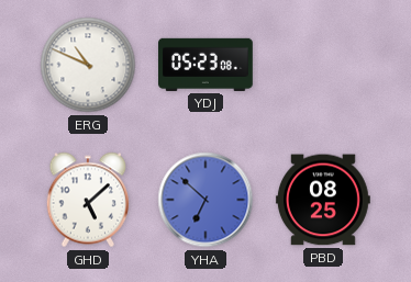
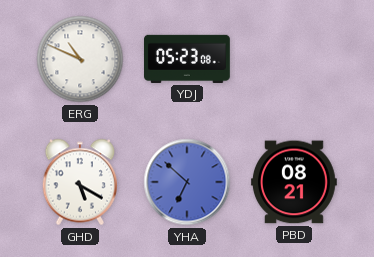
GHD: 5:08 -> 5:20
PBD: 08:25 -> 08:21
